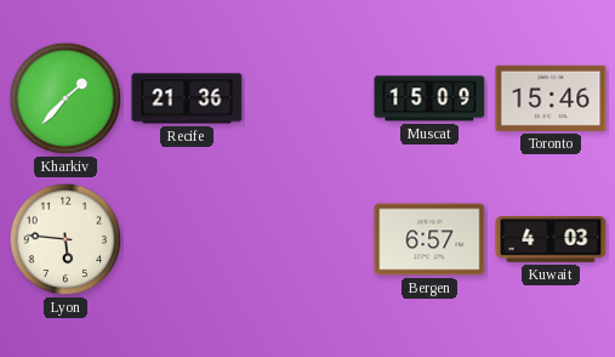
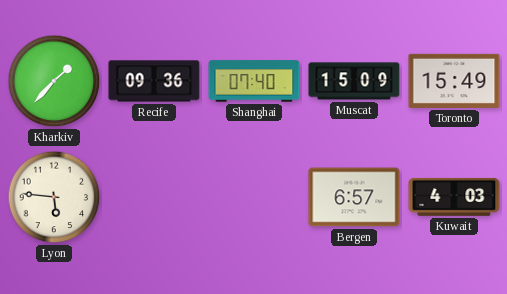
Recife: 21:36 -> 09:36
Shanghai: none -> 07:40
Toronto: 15:46 -> 15:49
